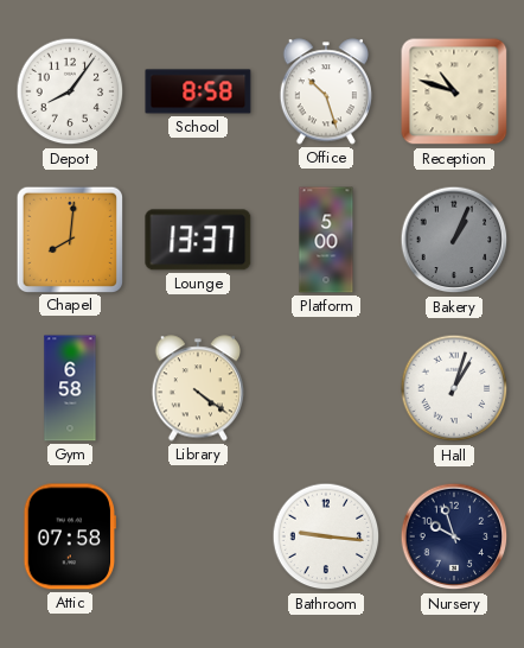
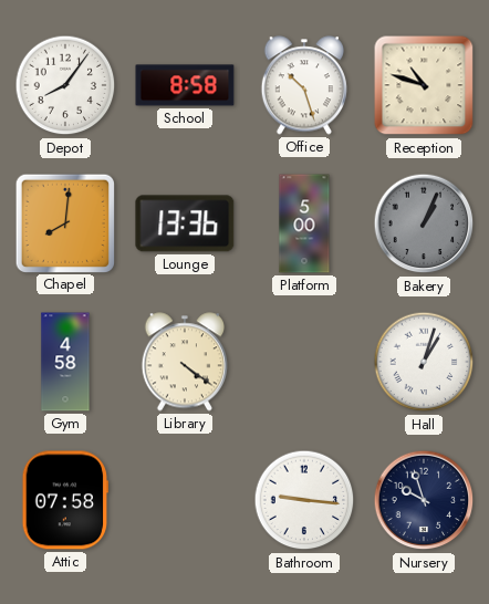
Lounge: 13:37 -> 13:36
Gym: 6:58 -> 4:58
